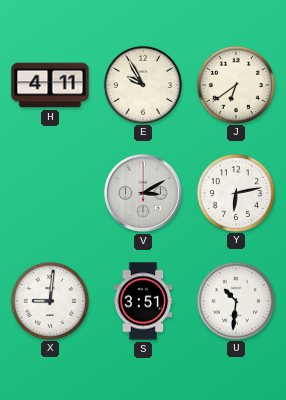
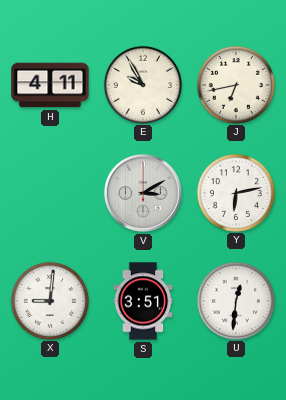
J: 6:39 -> 6:43
U: 10:31 -> 12:31
